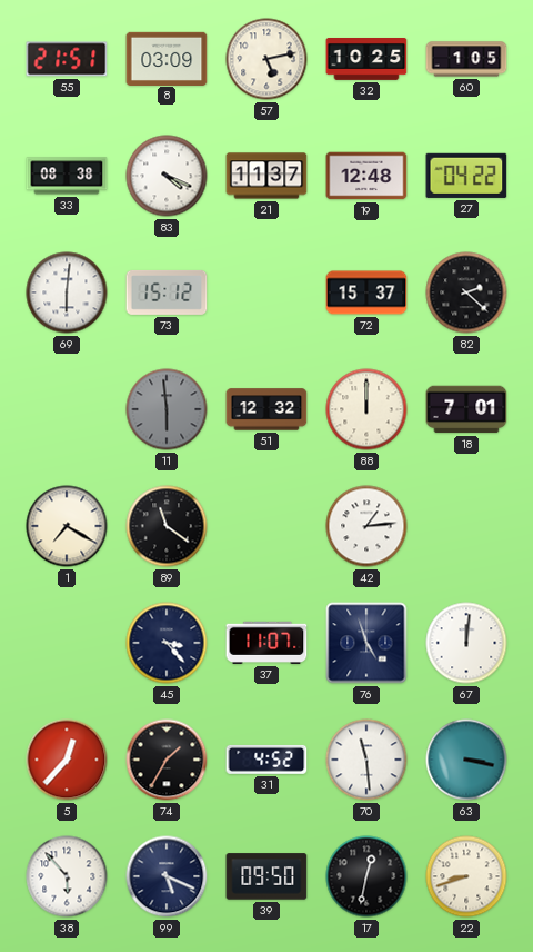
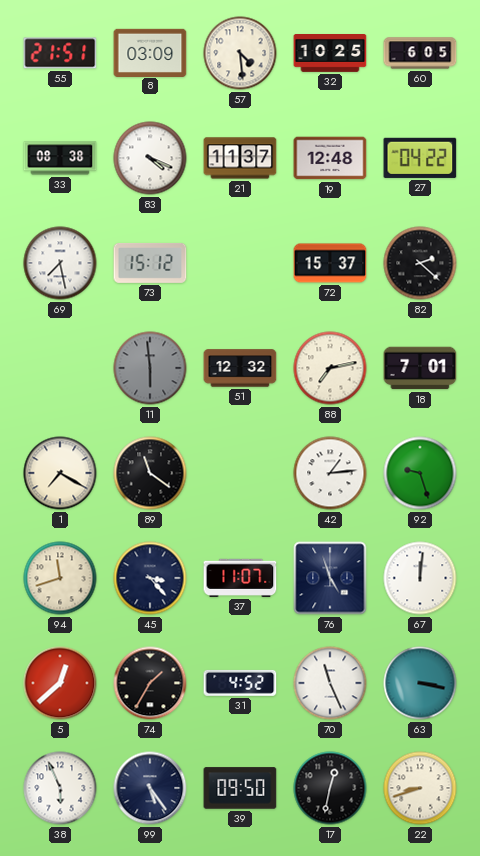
57: 5:13 -> 4:29
60: 1:05 -> 6:05
69: 6:01 -> 7:28
88: 12:00 -> 7:13
92: none -> 9:27
94: none -> 11:42
5: 12:37 -> 12:38
70: 11:29 -> 11:26
38: 5:53 -> 5:56
99: 5:19 -> 5:24
